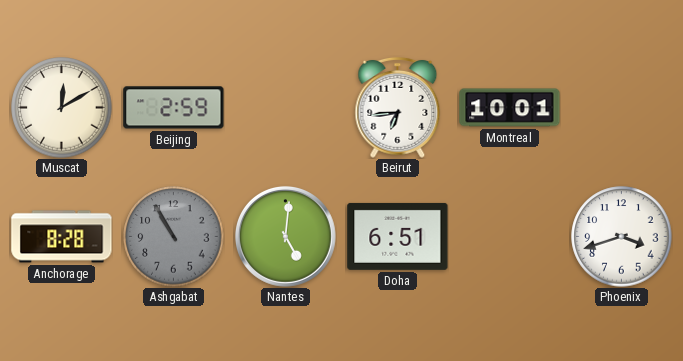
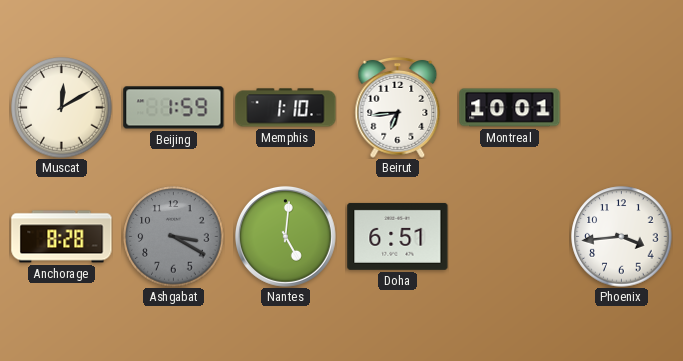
Beijing: 2:59 -> 1:59
Memphis: none -> 1:10
Ashgabat: 10:55 -> 3:20
Phoenix: 3:42 -> 3:44
